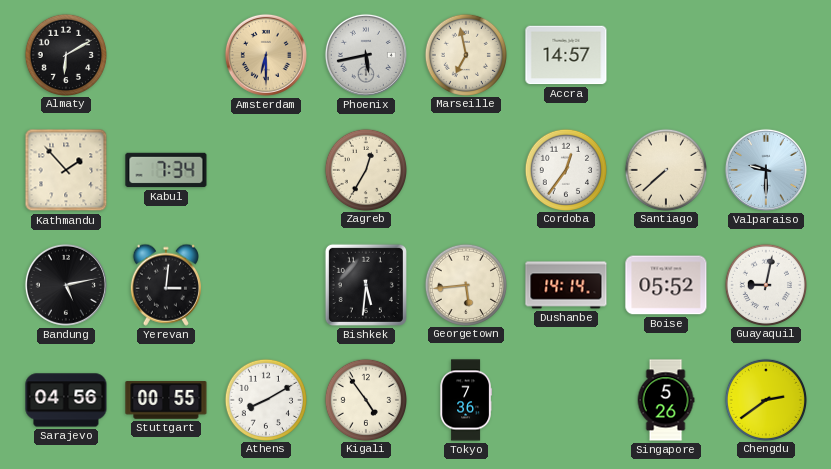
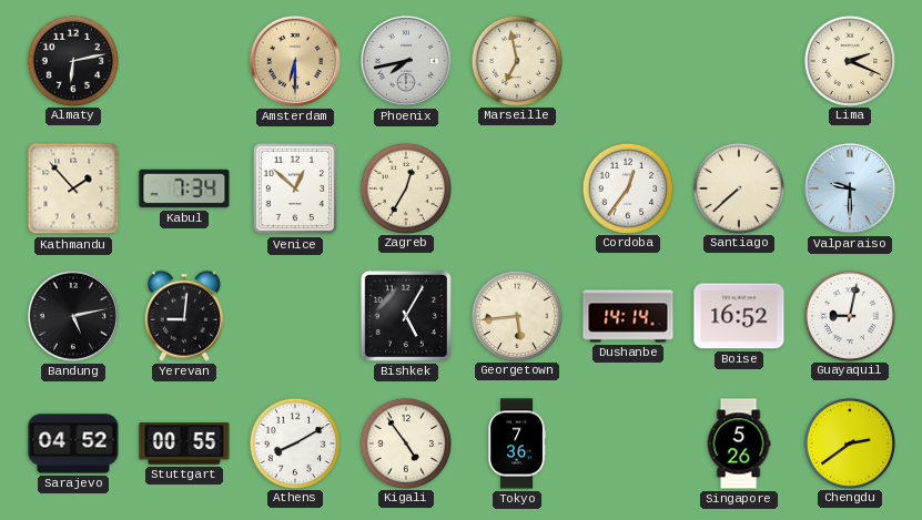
Almaty: 6:10 -> 6:13
Phoenix: 5:43 -> 7:43
Accra: 14:57 -> none
Lima: none -> 2:19
Venice: none -> 12:52
Yerevan: 3:01 -> 9:01
Bishkek: 5:31 -> 5:05
Boise: 05:52 -> 16:52
Sarajevo: 04:56 -> 04:52
